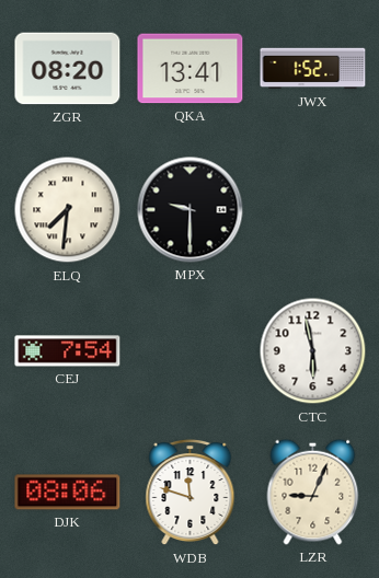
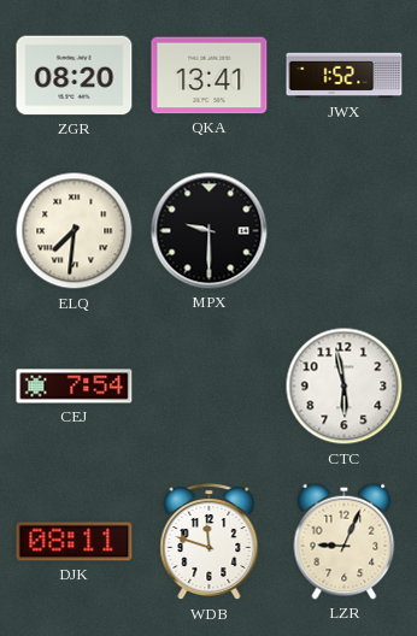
DJK: 08:06 -> 08:11
